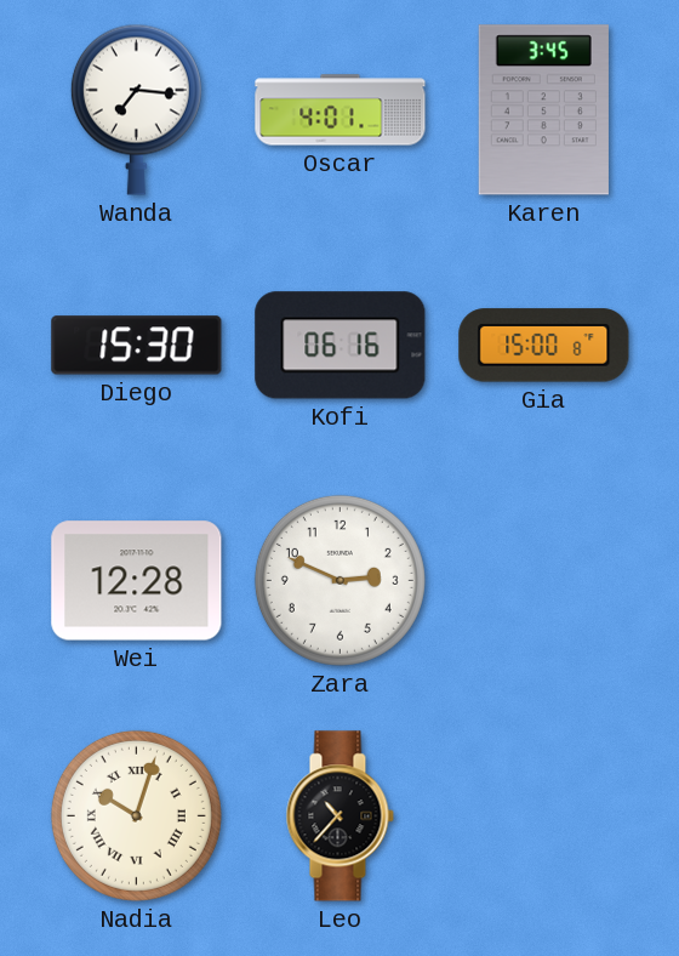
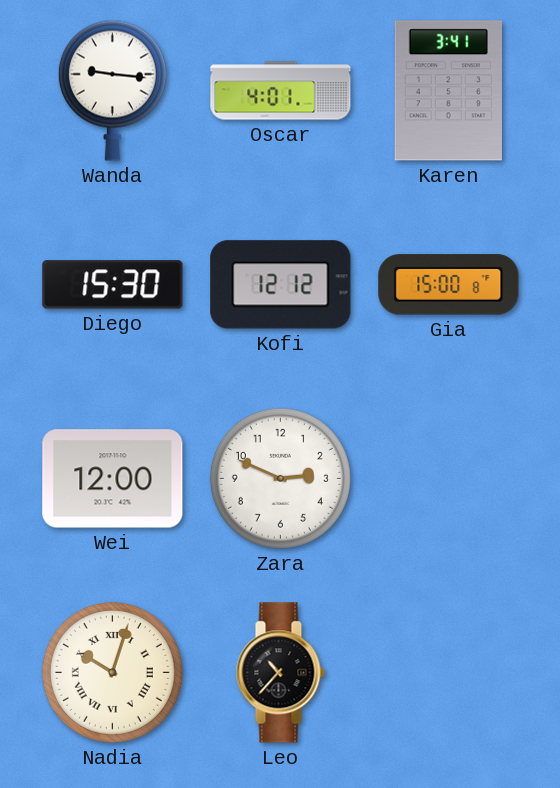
Wanda: 7:16 -> 9:16
Karen: 3:45 -> 3:41
Kofi: 06:16 -> 12:12
Wei: 12:28 -> 12:00
